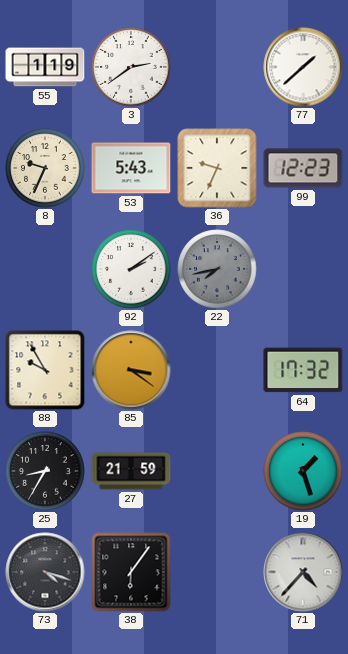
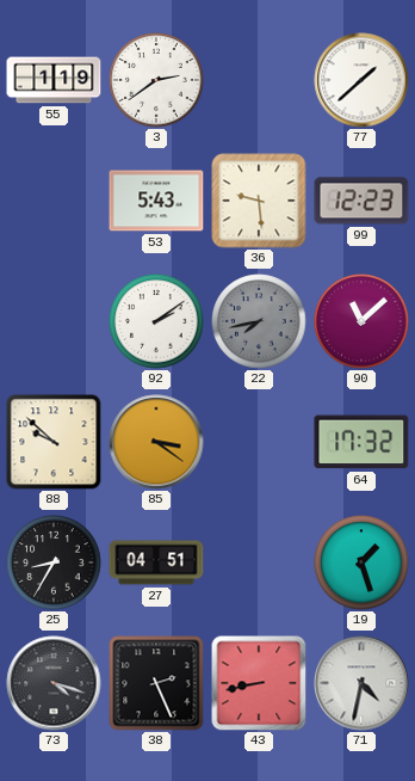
8: 9:34 -> none
36: 9:34 -> 9:29
90: none -> 11:08
88: 9:55 -> 9:52
27: 21:59 -> 04:51
38: 6:06 -> 2:26
43: none -> 8:43
71: 4:37 -> 4:32
